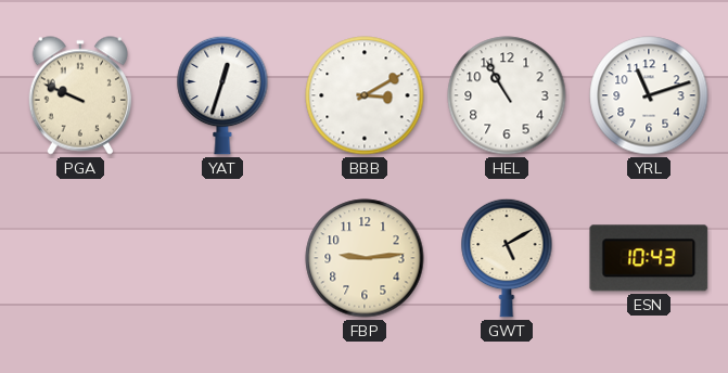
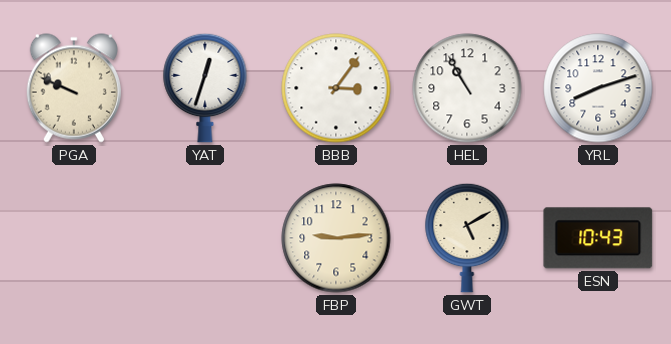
BBB: 3:10 -> 3:06
YRL: 11:12 -> 8:12
